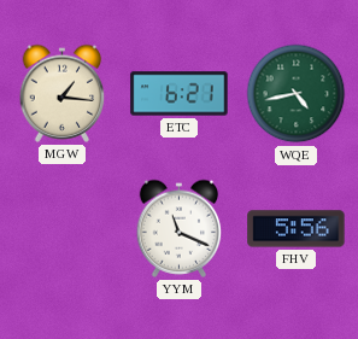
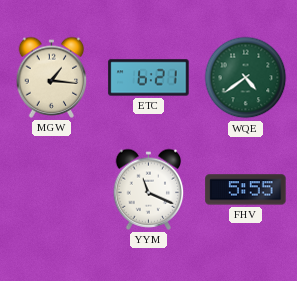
WQE: 4:43 -> 4:39
FHV: 5:56 -> 5:55
